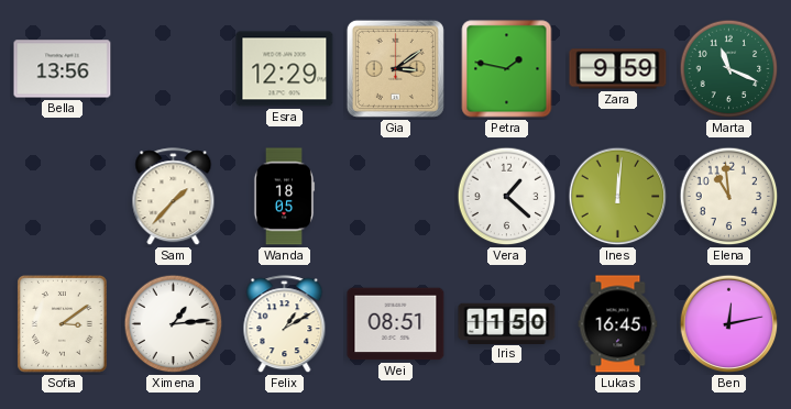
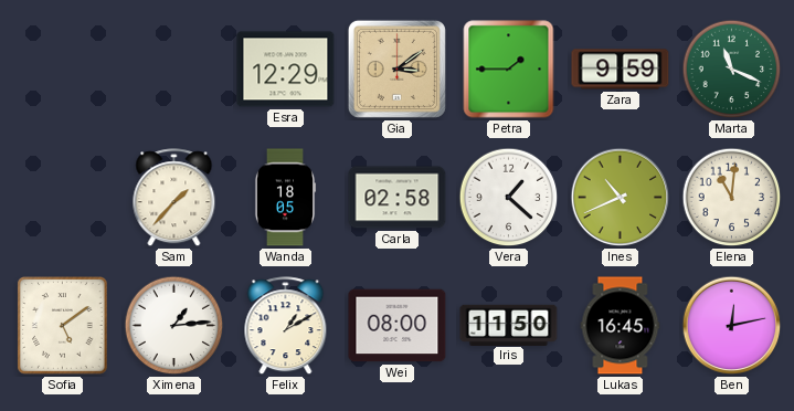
Bella: 13:56 -> none
Petra: 1:47 -> 1:45
Carla: none -> 02:58
Ines: 12:01 -> 10:41
Elena: 10:59 -> 11:01
Sofia: 3:09 -> 5:09
Wei: 08:51 -> 08:00
